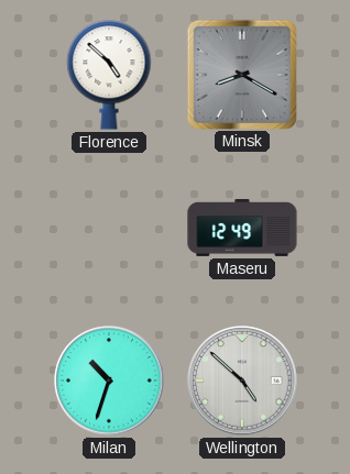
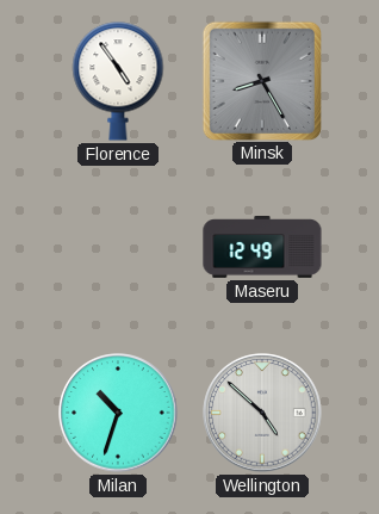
Florence: 4:52 -> 4:54
Minsk: 8:20 -> 8:25
